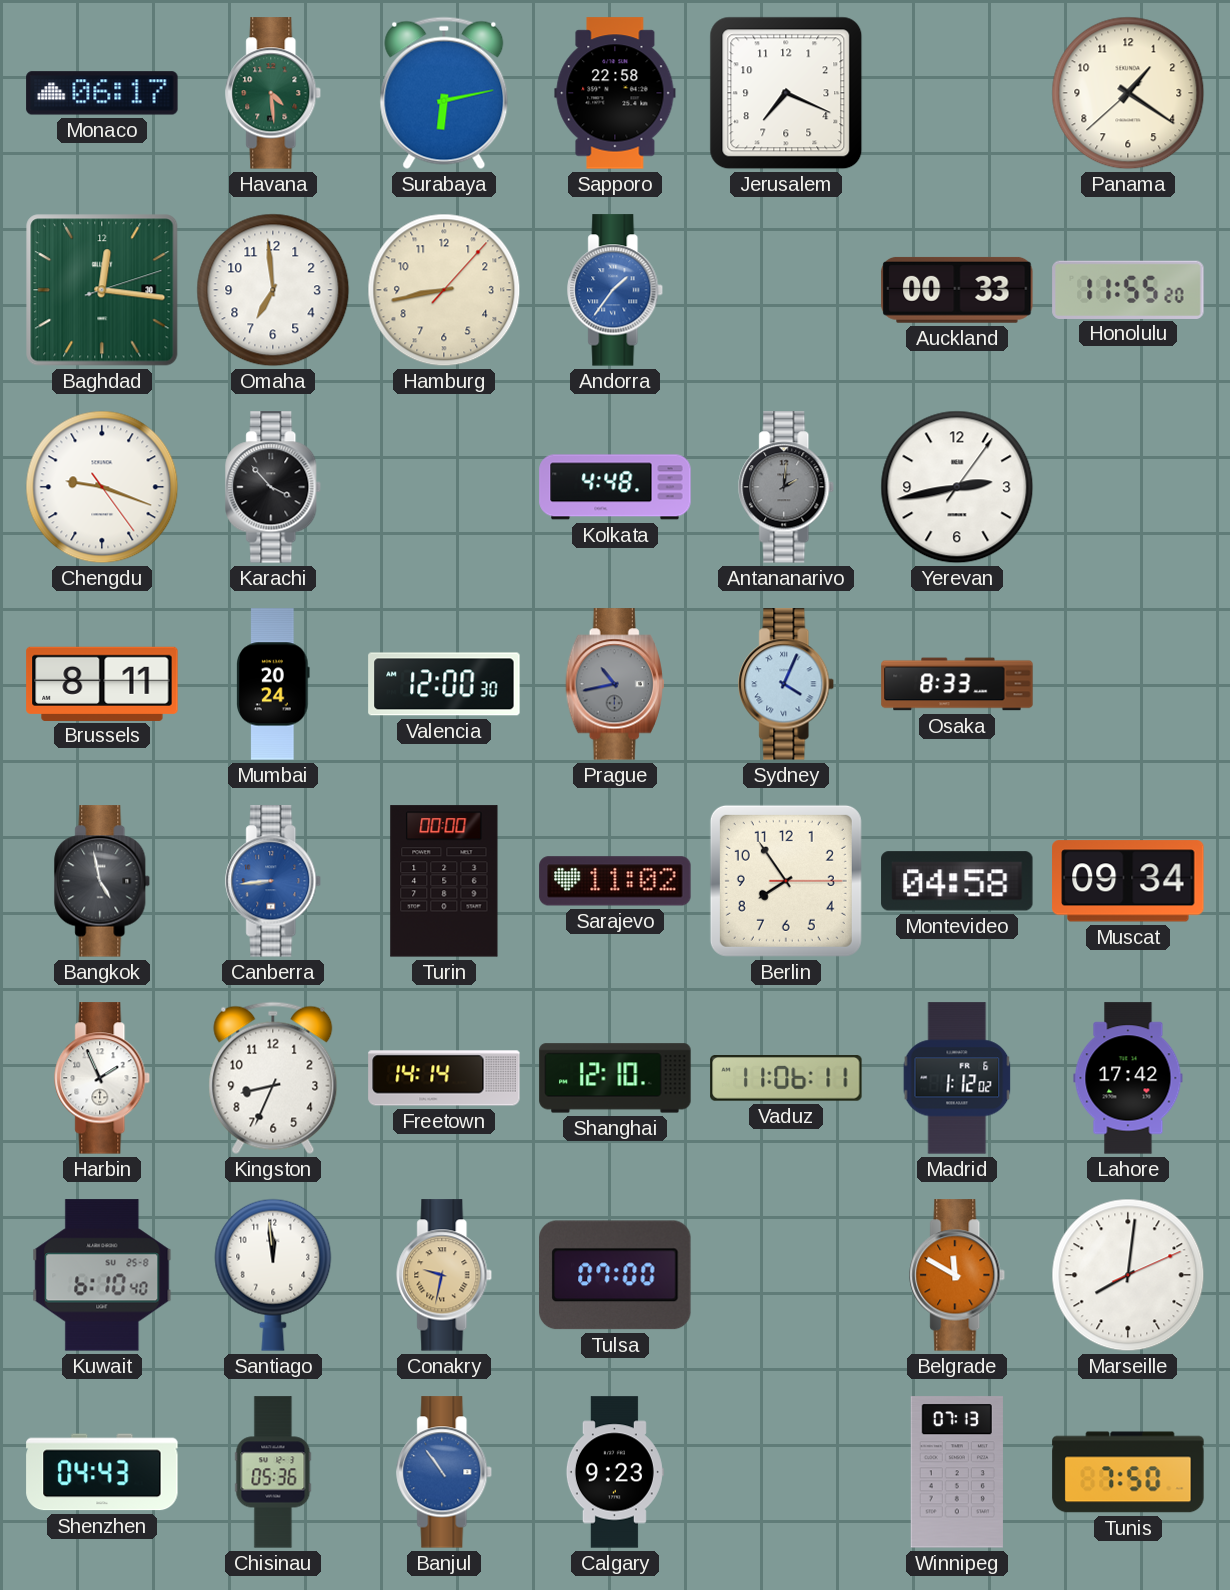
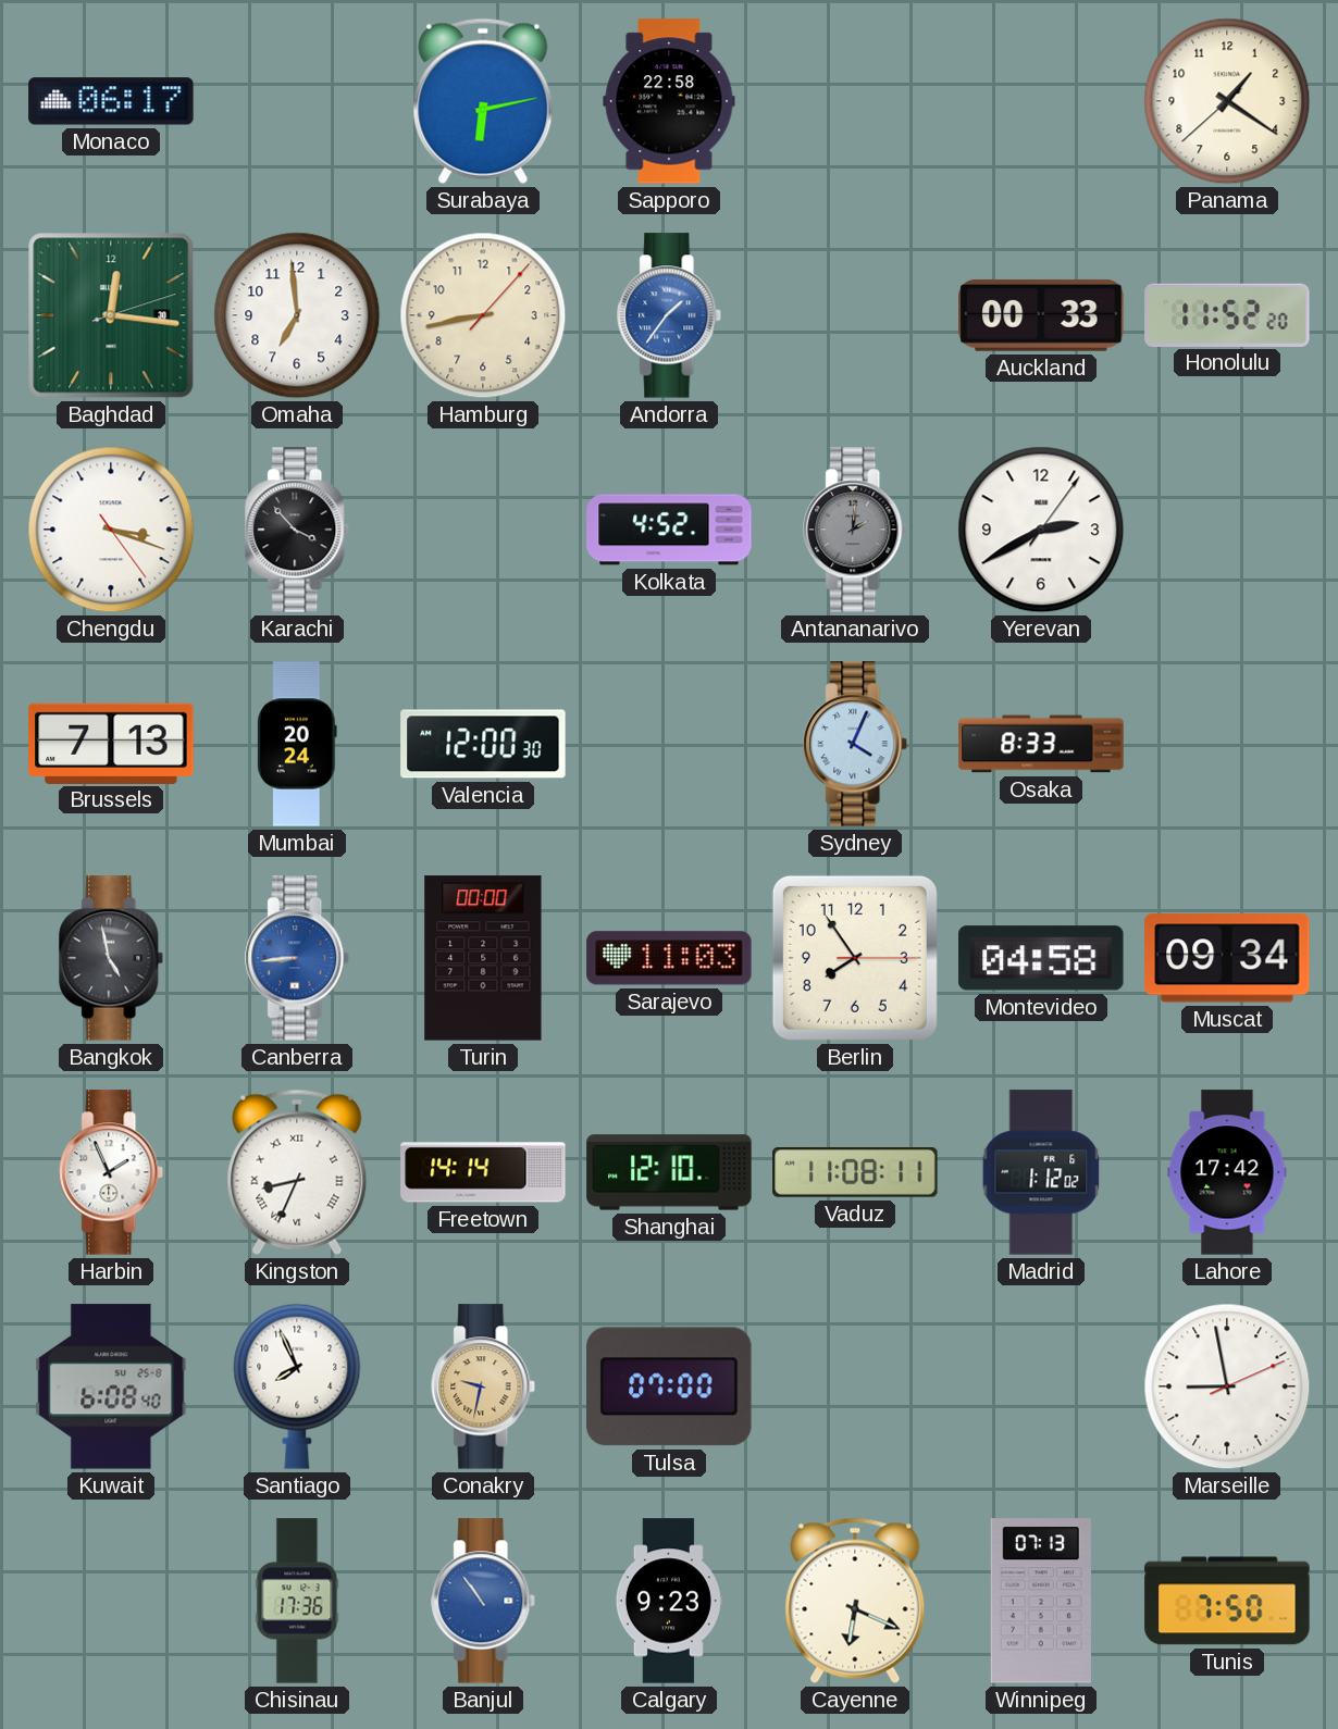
Havana: 4:29 -> none
Jerusalem: 7:19 -> none
Honolulu: 11:55 -> 11:52
Chengdu: 9:18 -> 3:18
Kolkata: 4:48 -> 4:52
Yerevan: 2:43 -> 2:40
Brussels: 8:11 -> 7:13
Prague: 10:43 -> none
Sarajevo: 11:02 -> 11:03
Kingston numerals: Arabic -> Roman
Vaduz: 11:06 -> 11:08
Kuwait: 6:10 -> 6:08
Santiago: 11:59 -> 7:56
Belgrade: 11:50 -> none
Marseille: 8:01 -> 8:58
Shenzhen: 04:43 -> none
Chisinau: 05:36 -> 17:36
Cayenne: none -> 6:19
